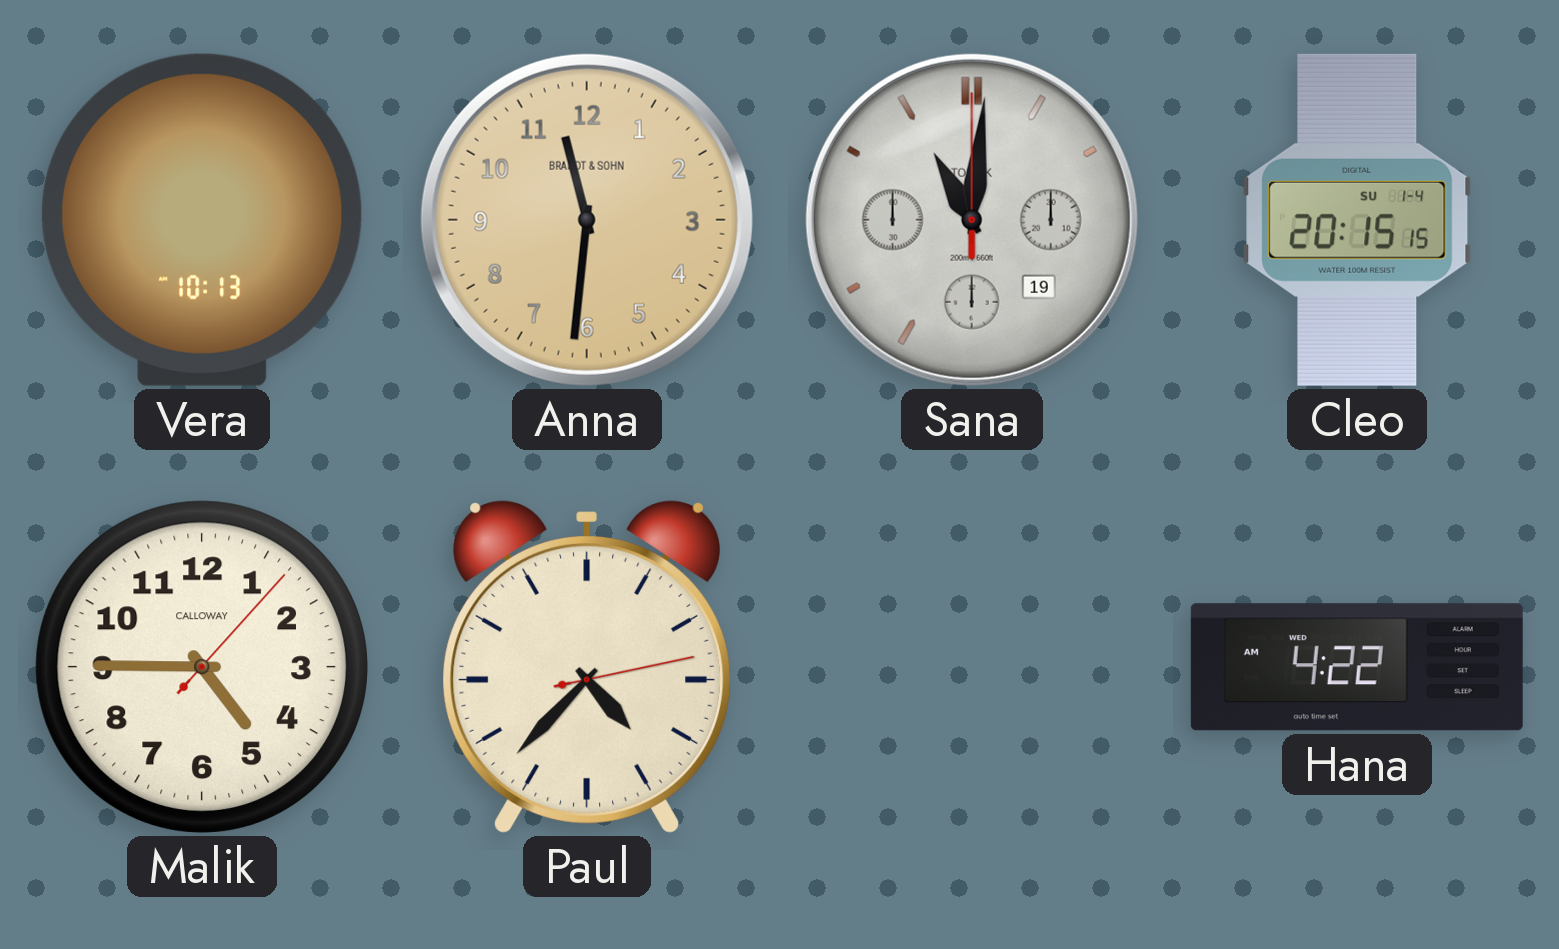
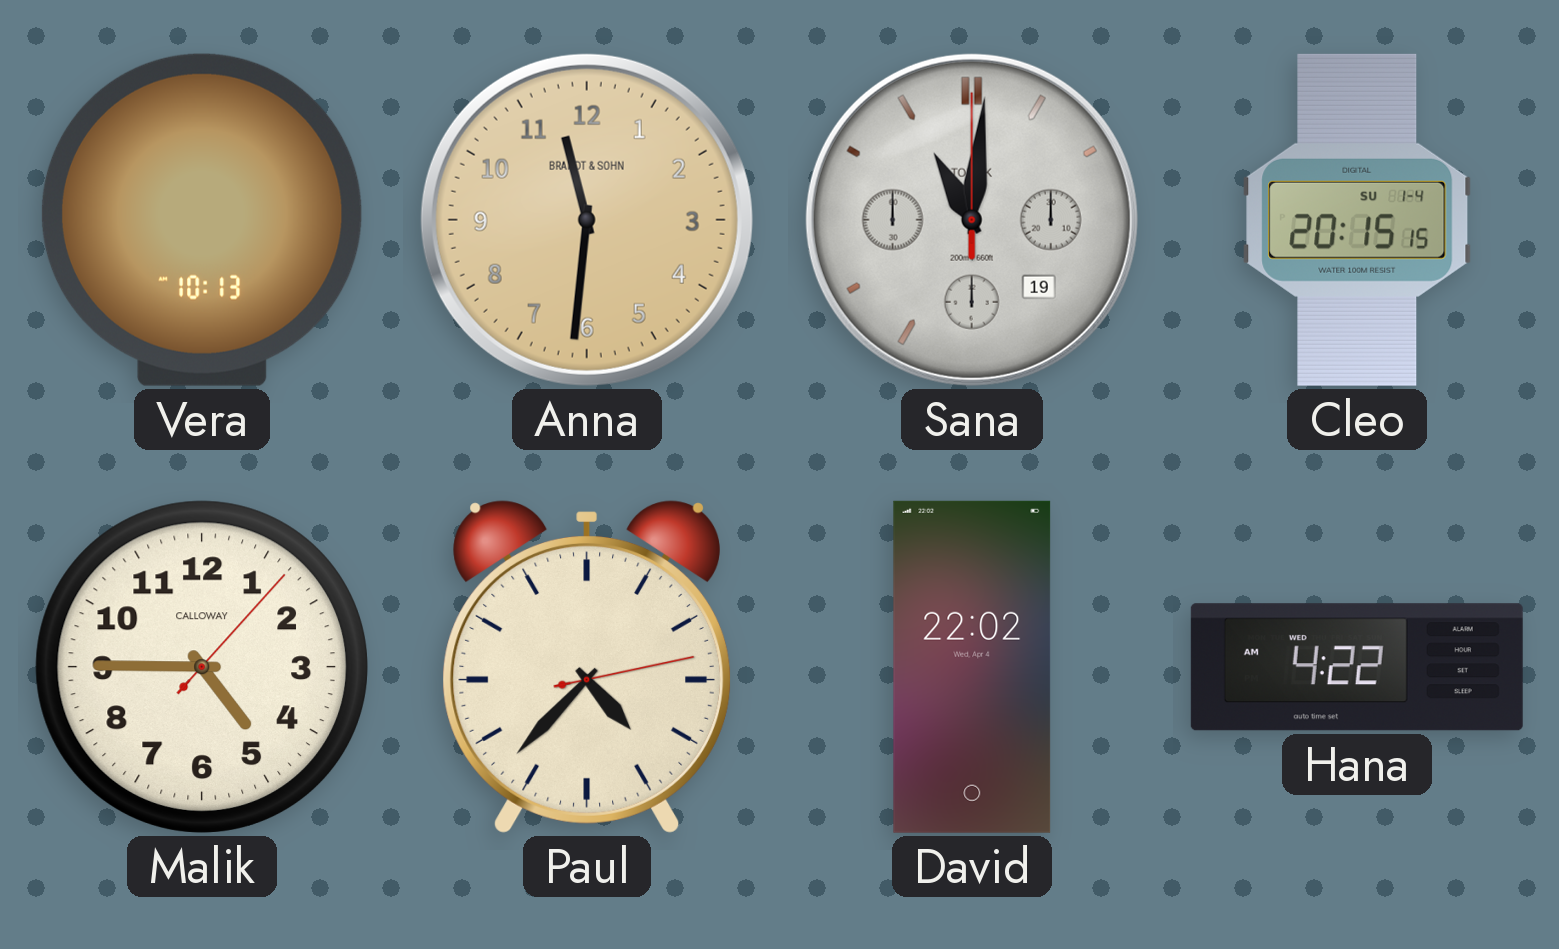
David: none -> 22:02
